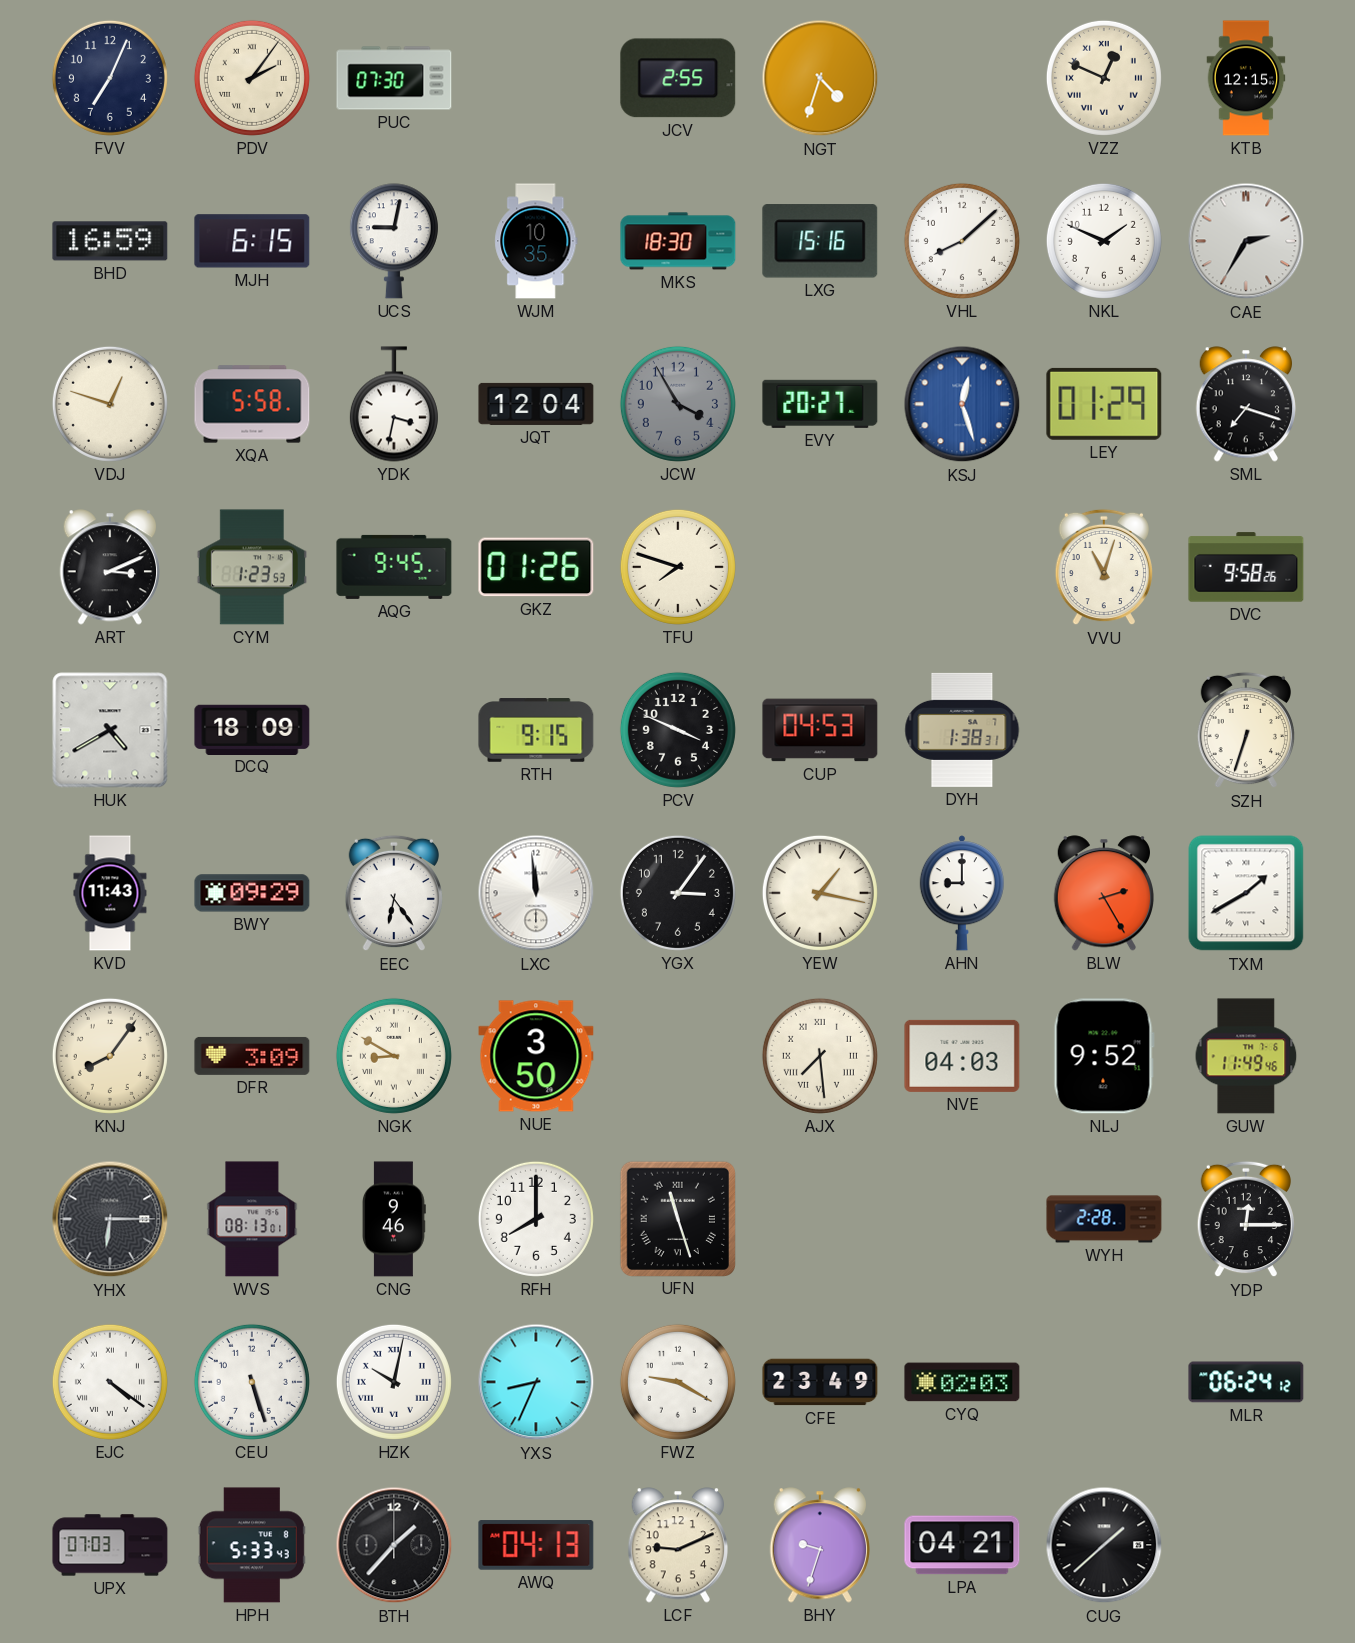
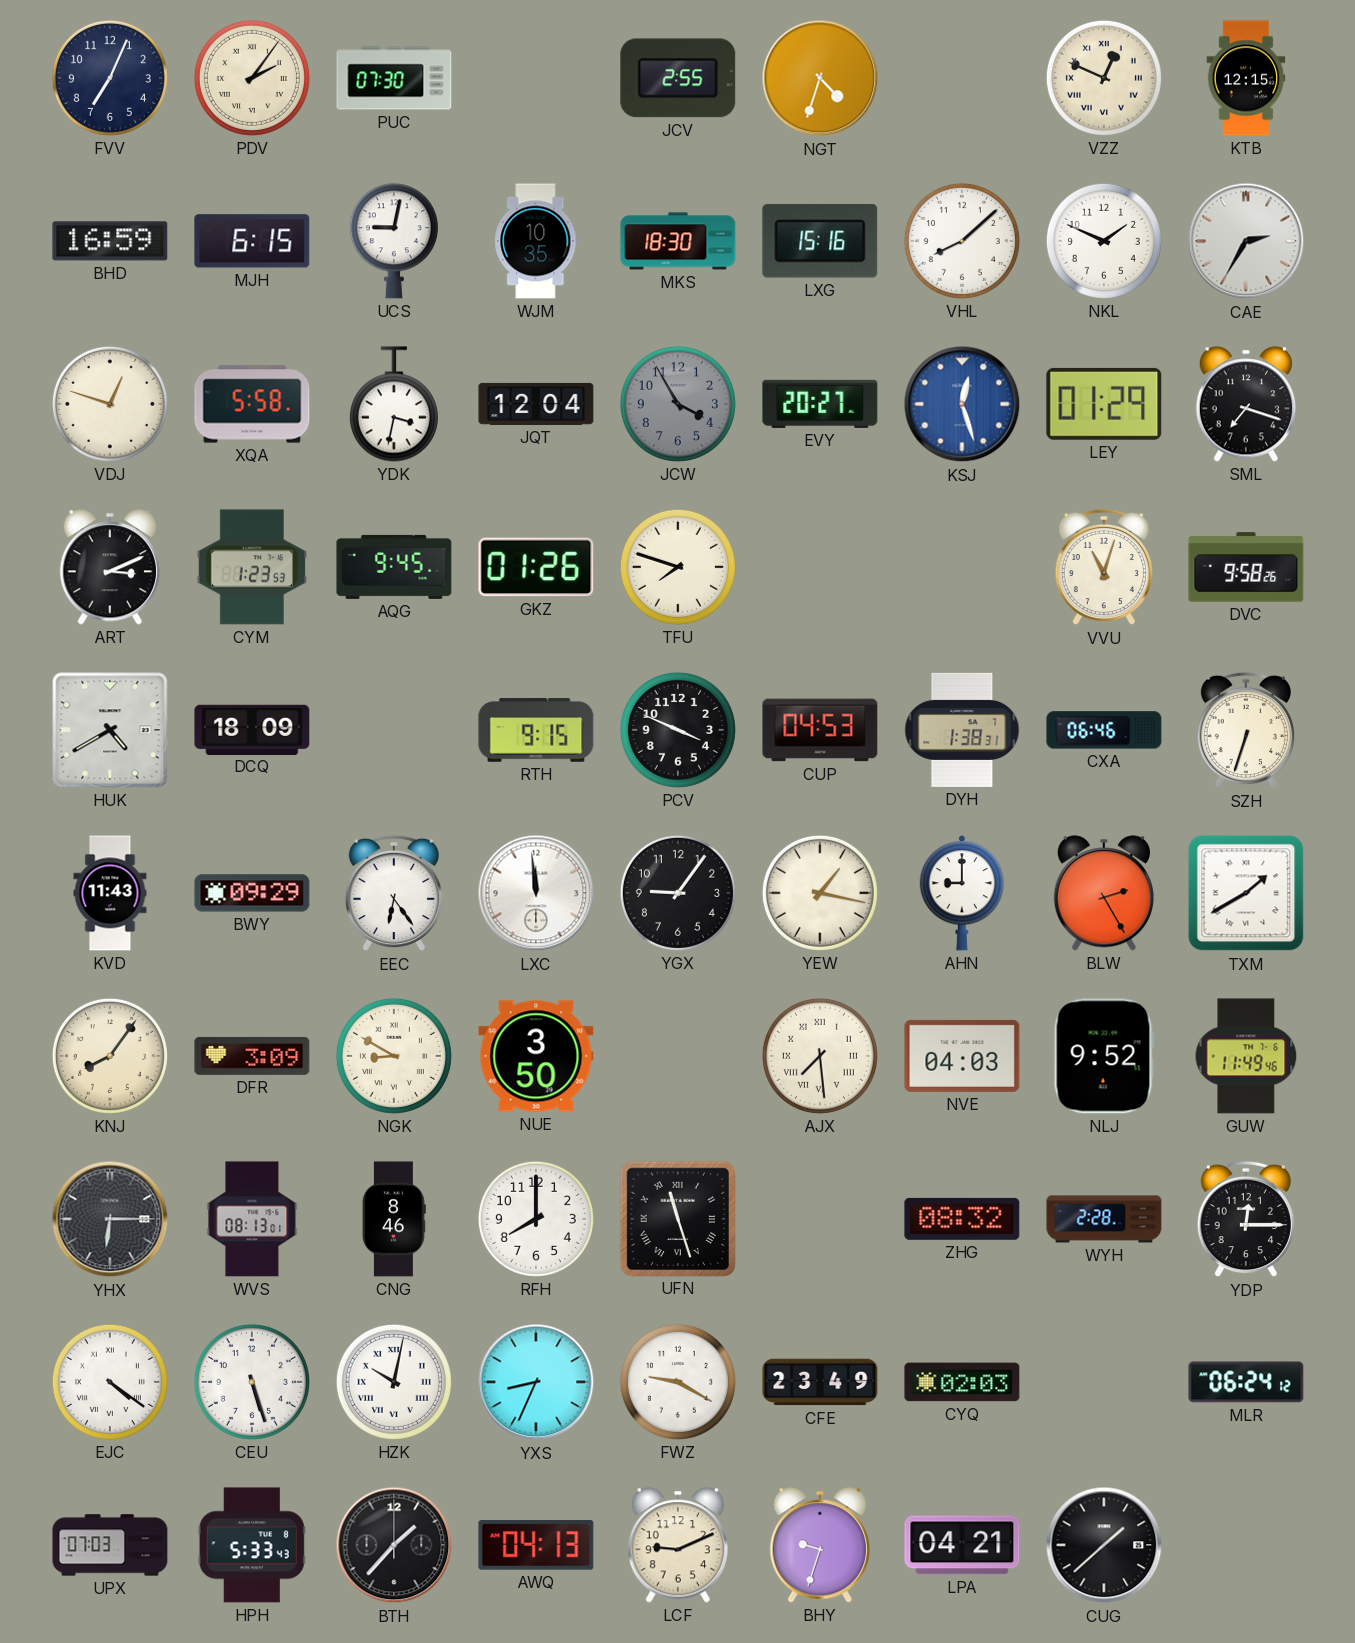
CXA: none -> 06:46
YGX: 3:06 -> 9:06
CNG: 9:46 -> 8:46
ZHG: none -> 08:32
